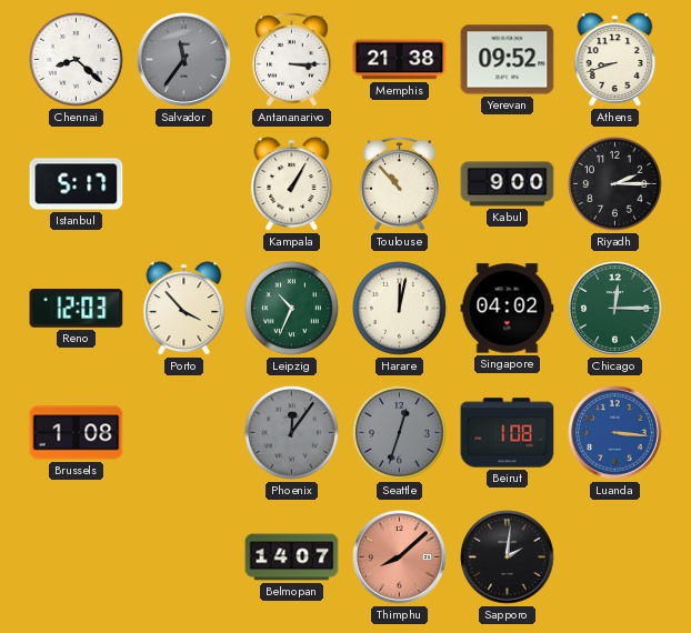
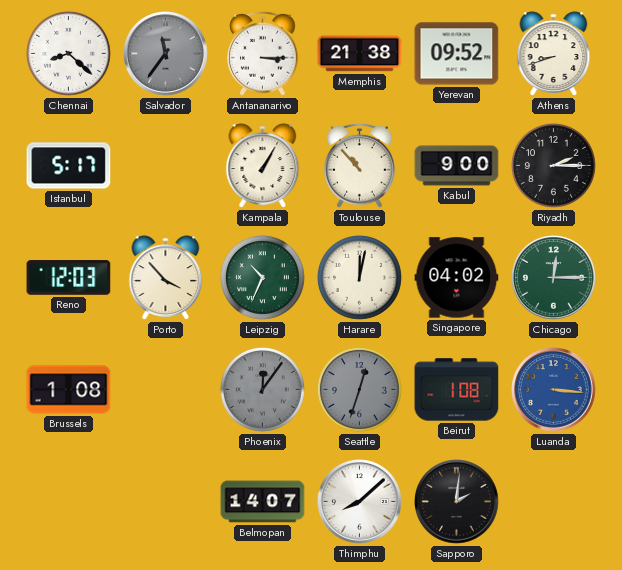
Thimphu dial: salmon -> white
